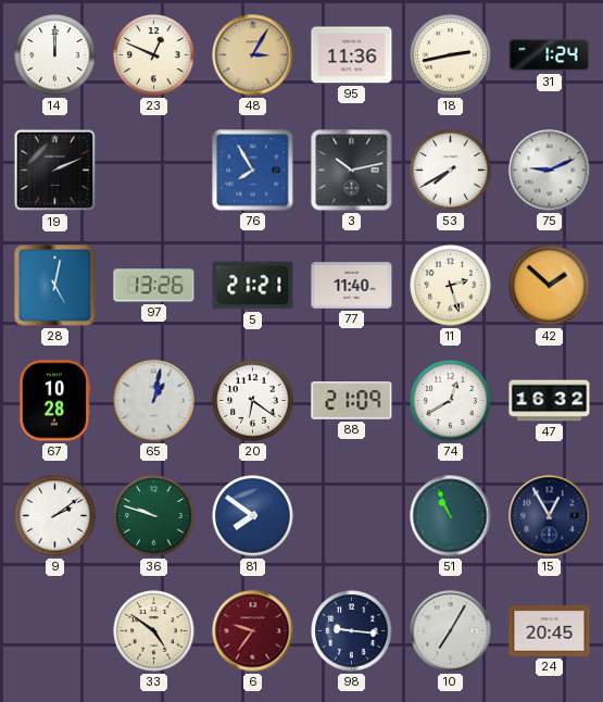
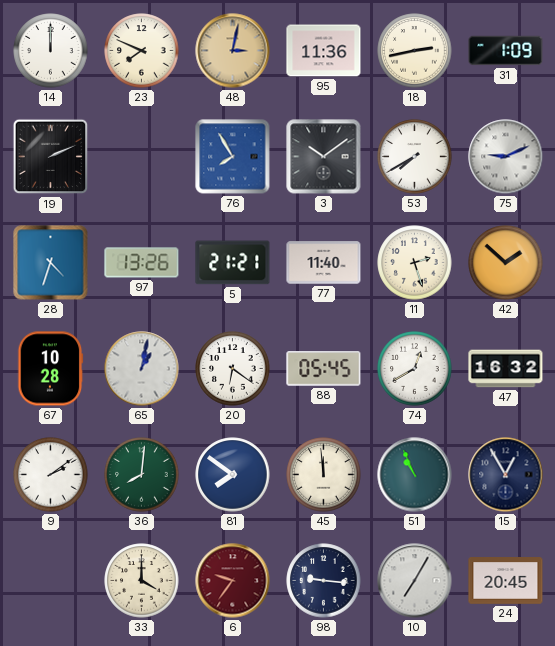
23: 12:49 -> 7:49
48: 3:05 -> 3:02
31: 1:24 -> 1:09
3: 10:13 -> 10:09
28: 5:02 -> 4:33
88: 21:09 -> 05:45
36: 9:48 -> 8:01
45: none -> 11:59
33: 4:51 -> 4:00
